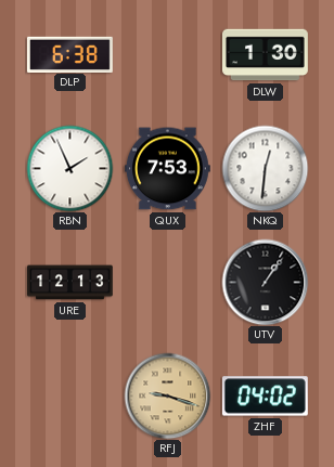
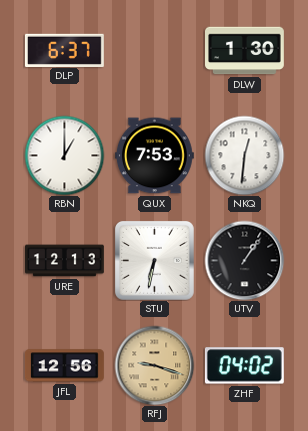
DLP: 6:38 -> 6:37
RBN: 1:56 -> 1:00
STU: none -> 6:32
JFL: none -> 12:56
